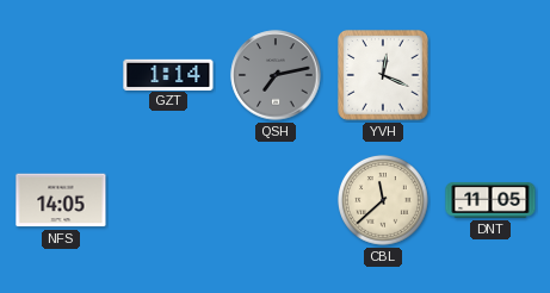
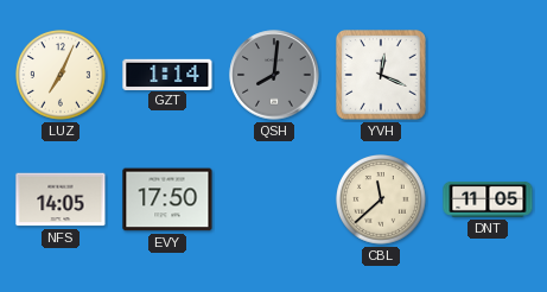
LUZ: none -> 7:04
QSH: 7:13 -> 8:01
EVY: none -> 17:50
